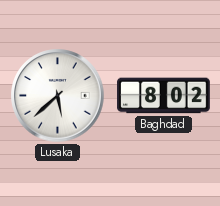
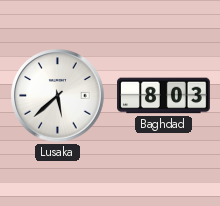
Baghdad: 8:02 -> 8:03
